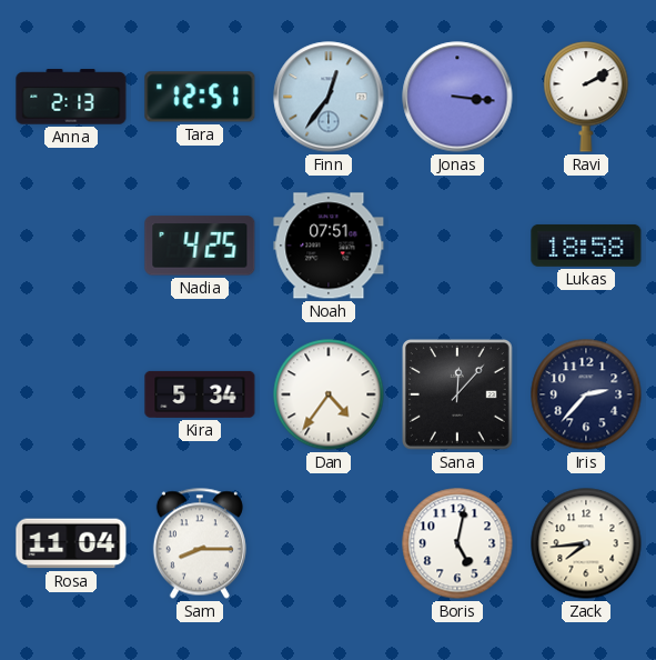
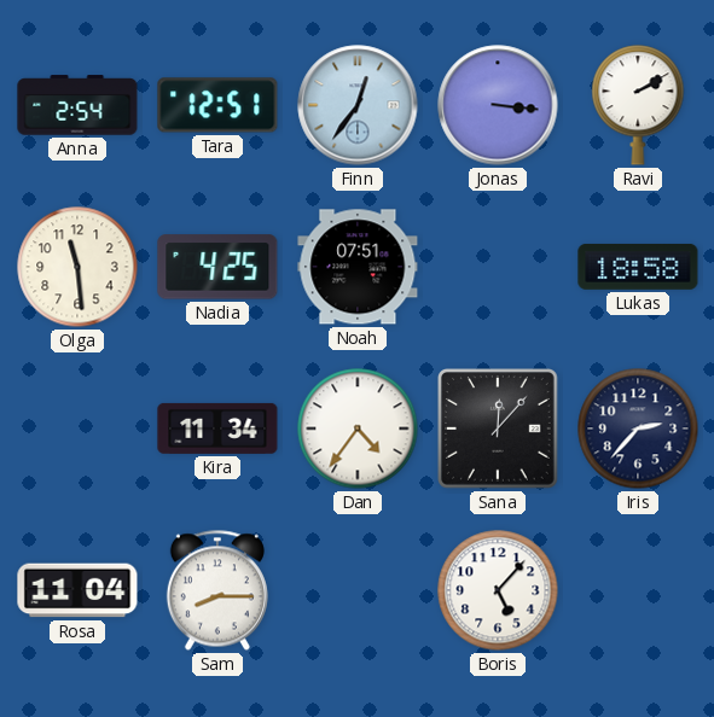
Anna: 2:13 -> 2:54
Olga: none -> 11:29
Kira: 5:34 -> 11:34
Boris: 5:02 -> 5:07
Zack: 7:44 -> none
